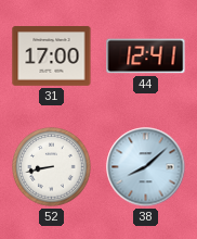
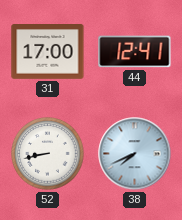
38: 8:08 -> 7:41
